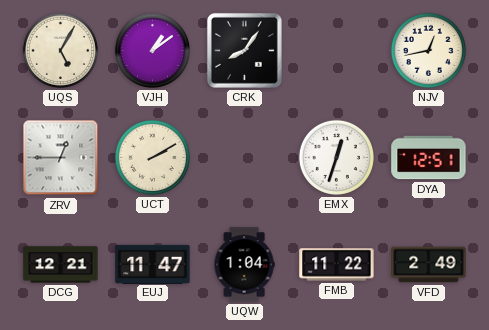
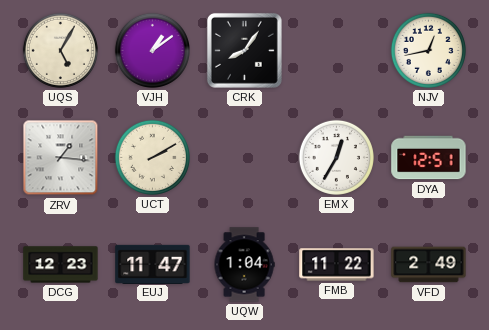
ZRV: 12:45 -> 1:16
EMX: 12:33 -> 12:35
DCG: 12:21 -> 12:23
